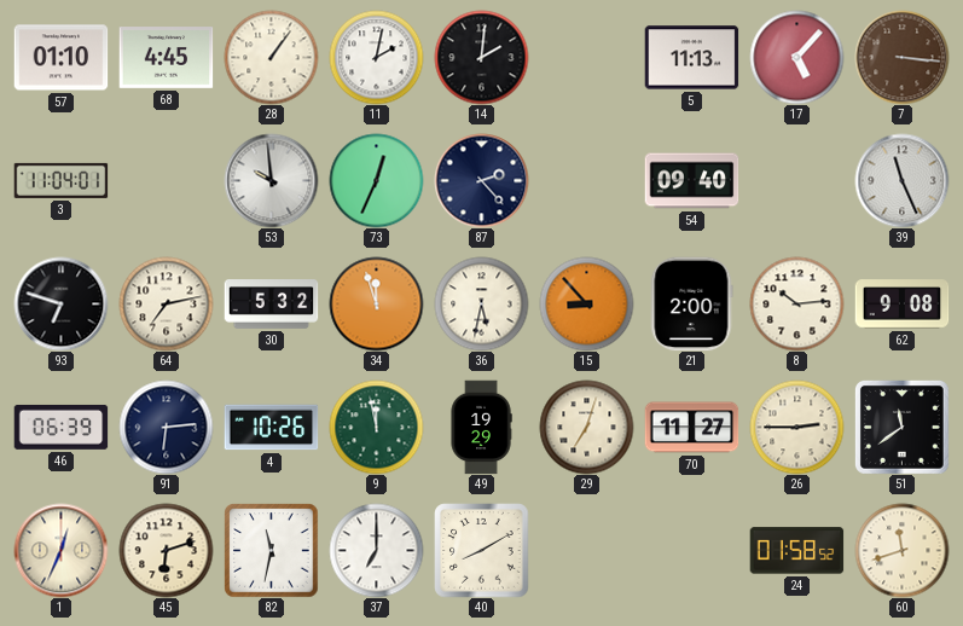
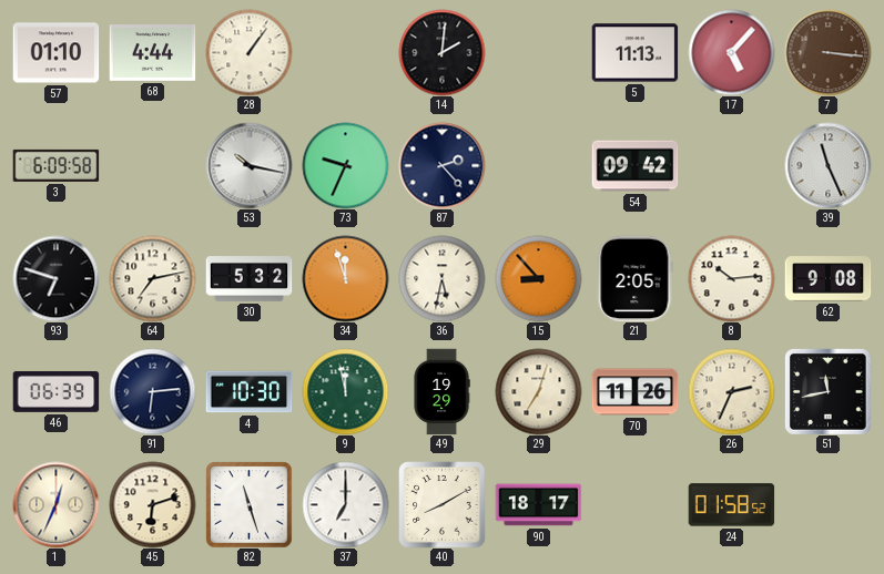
68: 4:45 -> 4:44
11: 2:02 -> none
3: 11:04 -> 6:09
53: 9:59 -> 10:17
73: 12:34 -> 9:34
54: 09:40 -> 09:42
21: 2:00 -> 2:05
4: 10:26 -> 10:30
70: 11:27 -> 11:26
26: 2:45 -> 2:34
51: 11:39 -> 11:43
82: 11:32 -> 11:27
90: none -> 18:17
60: 11:42 -> none
